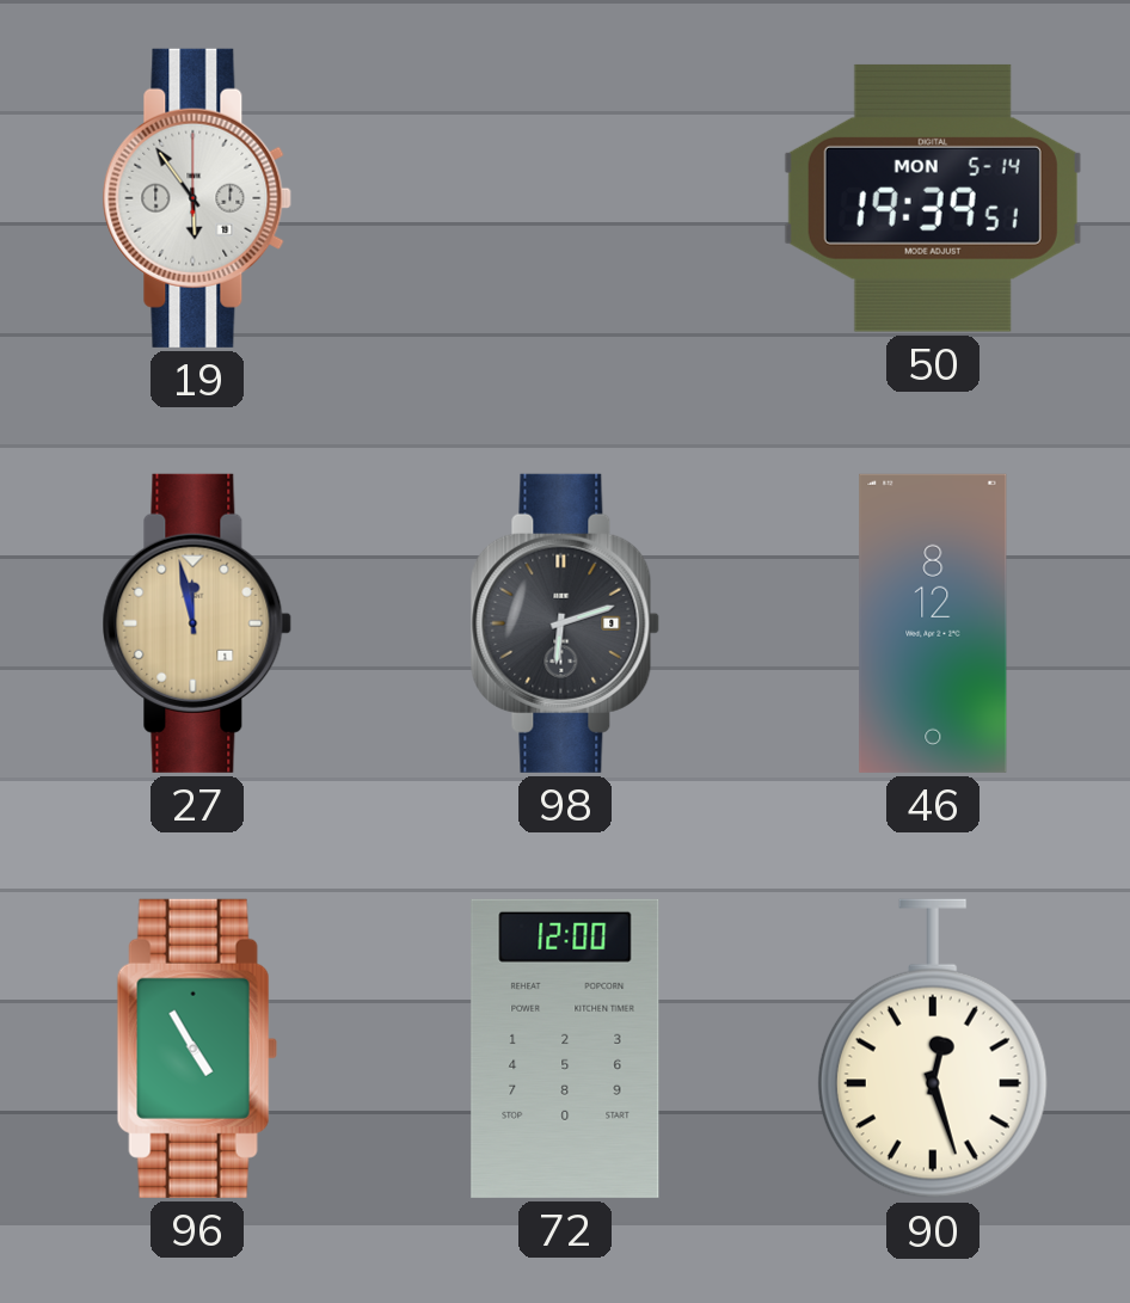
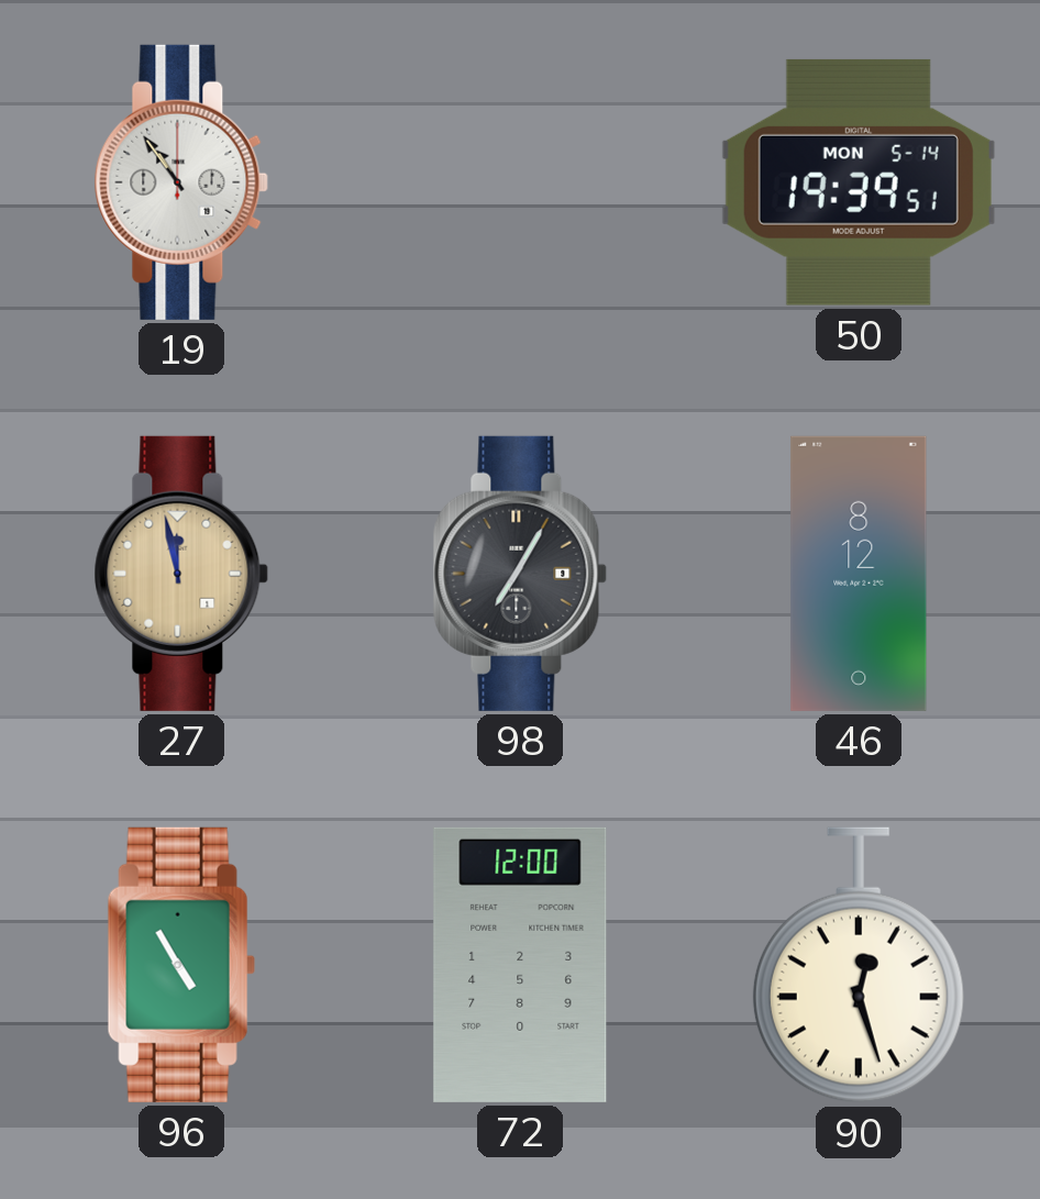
19: 5:54 -> 10:54
98: 6:12 -> 7:05
